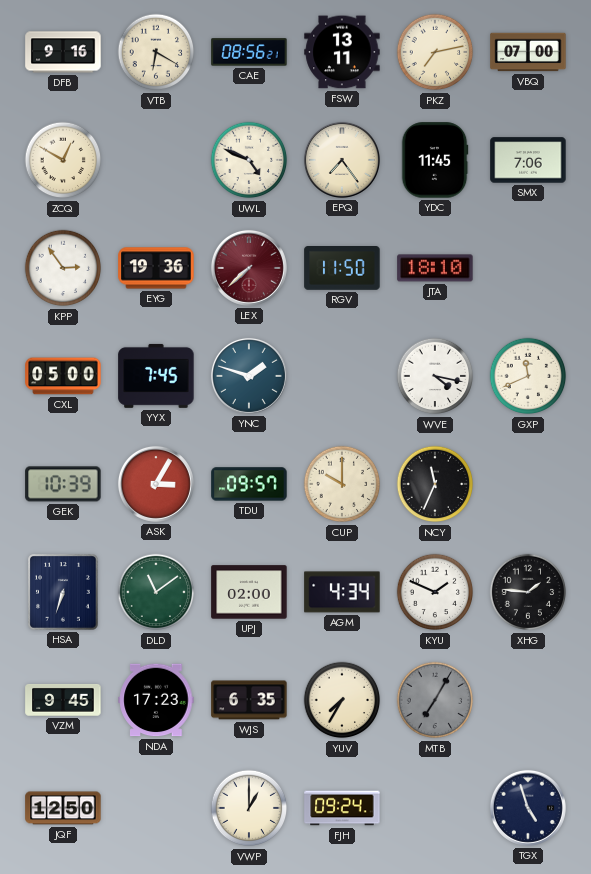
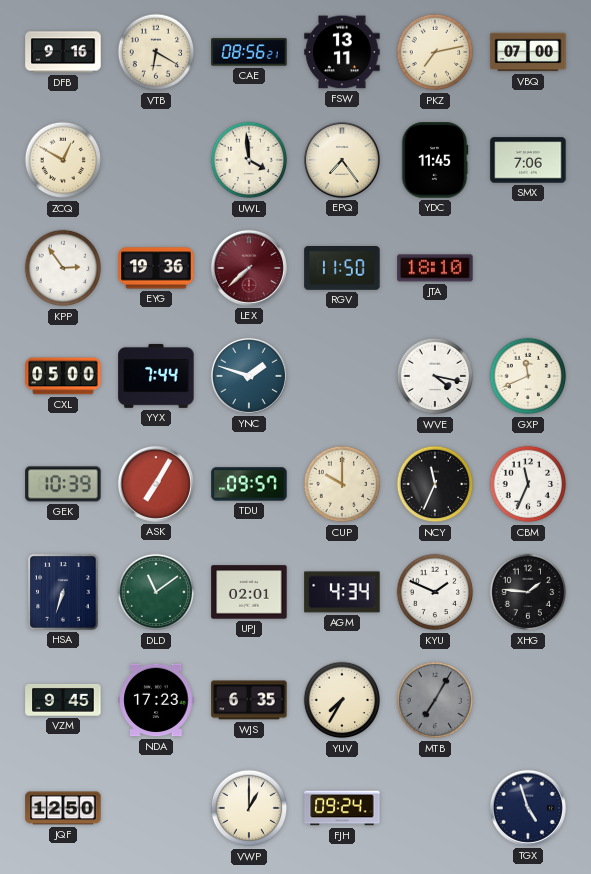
UWL: 4:49 -> 3:59
YYX: 7:45 -> 7:44
ASK: 3:05 -> 7:05
CBM: none -> 11:34
UPJ: 02:00 -> 02:01
